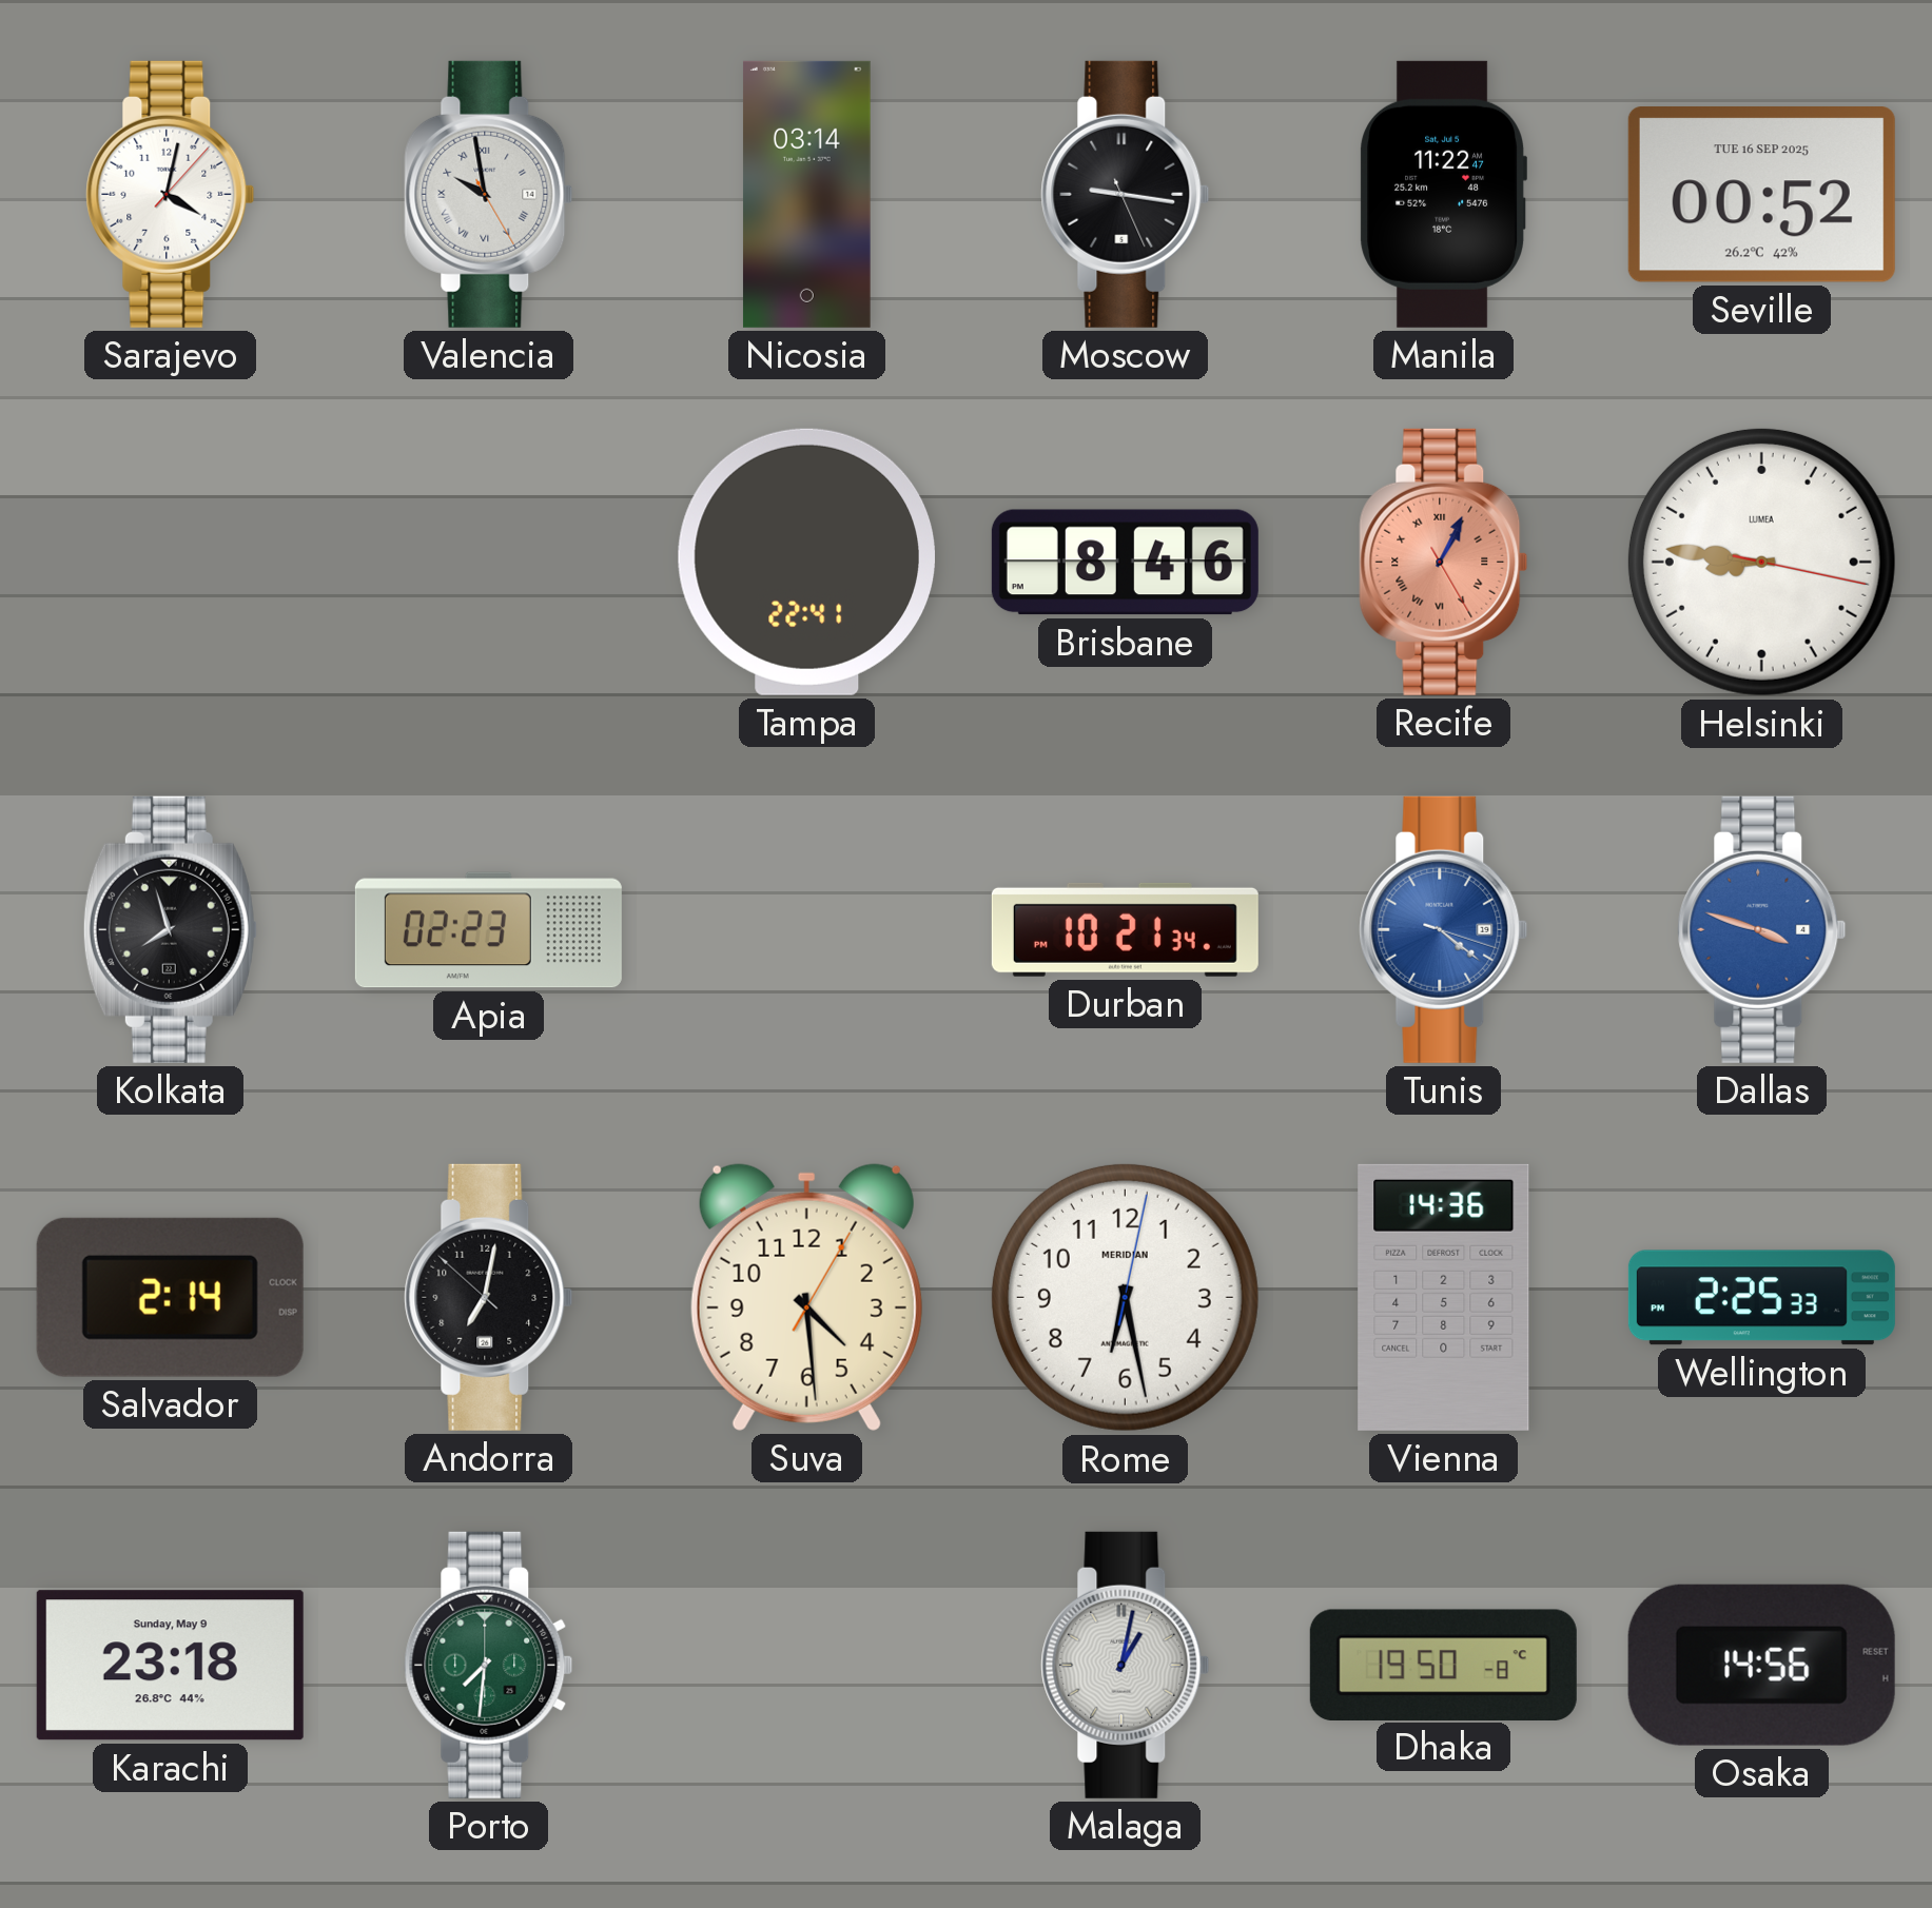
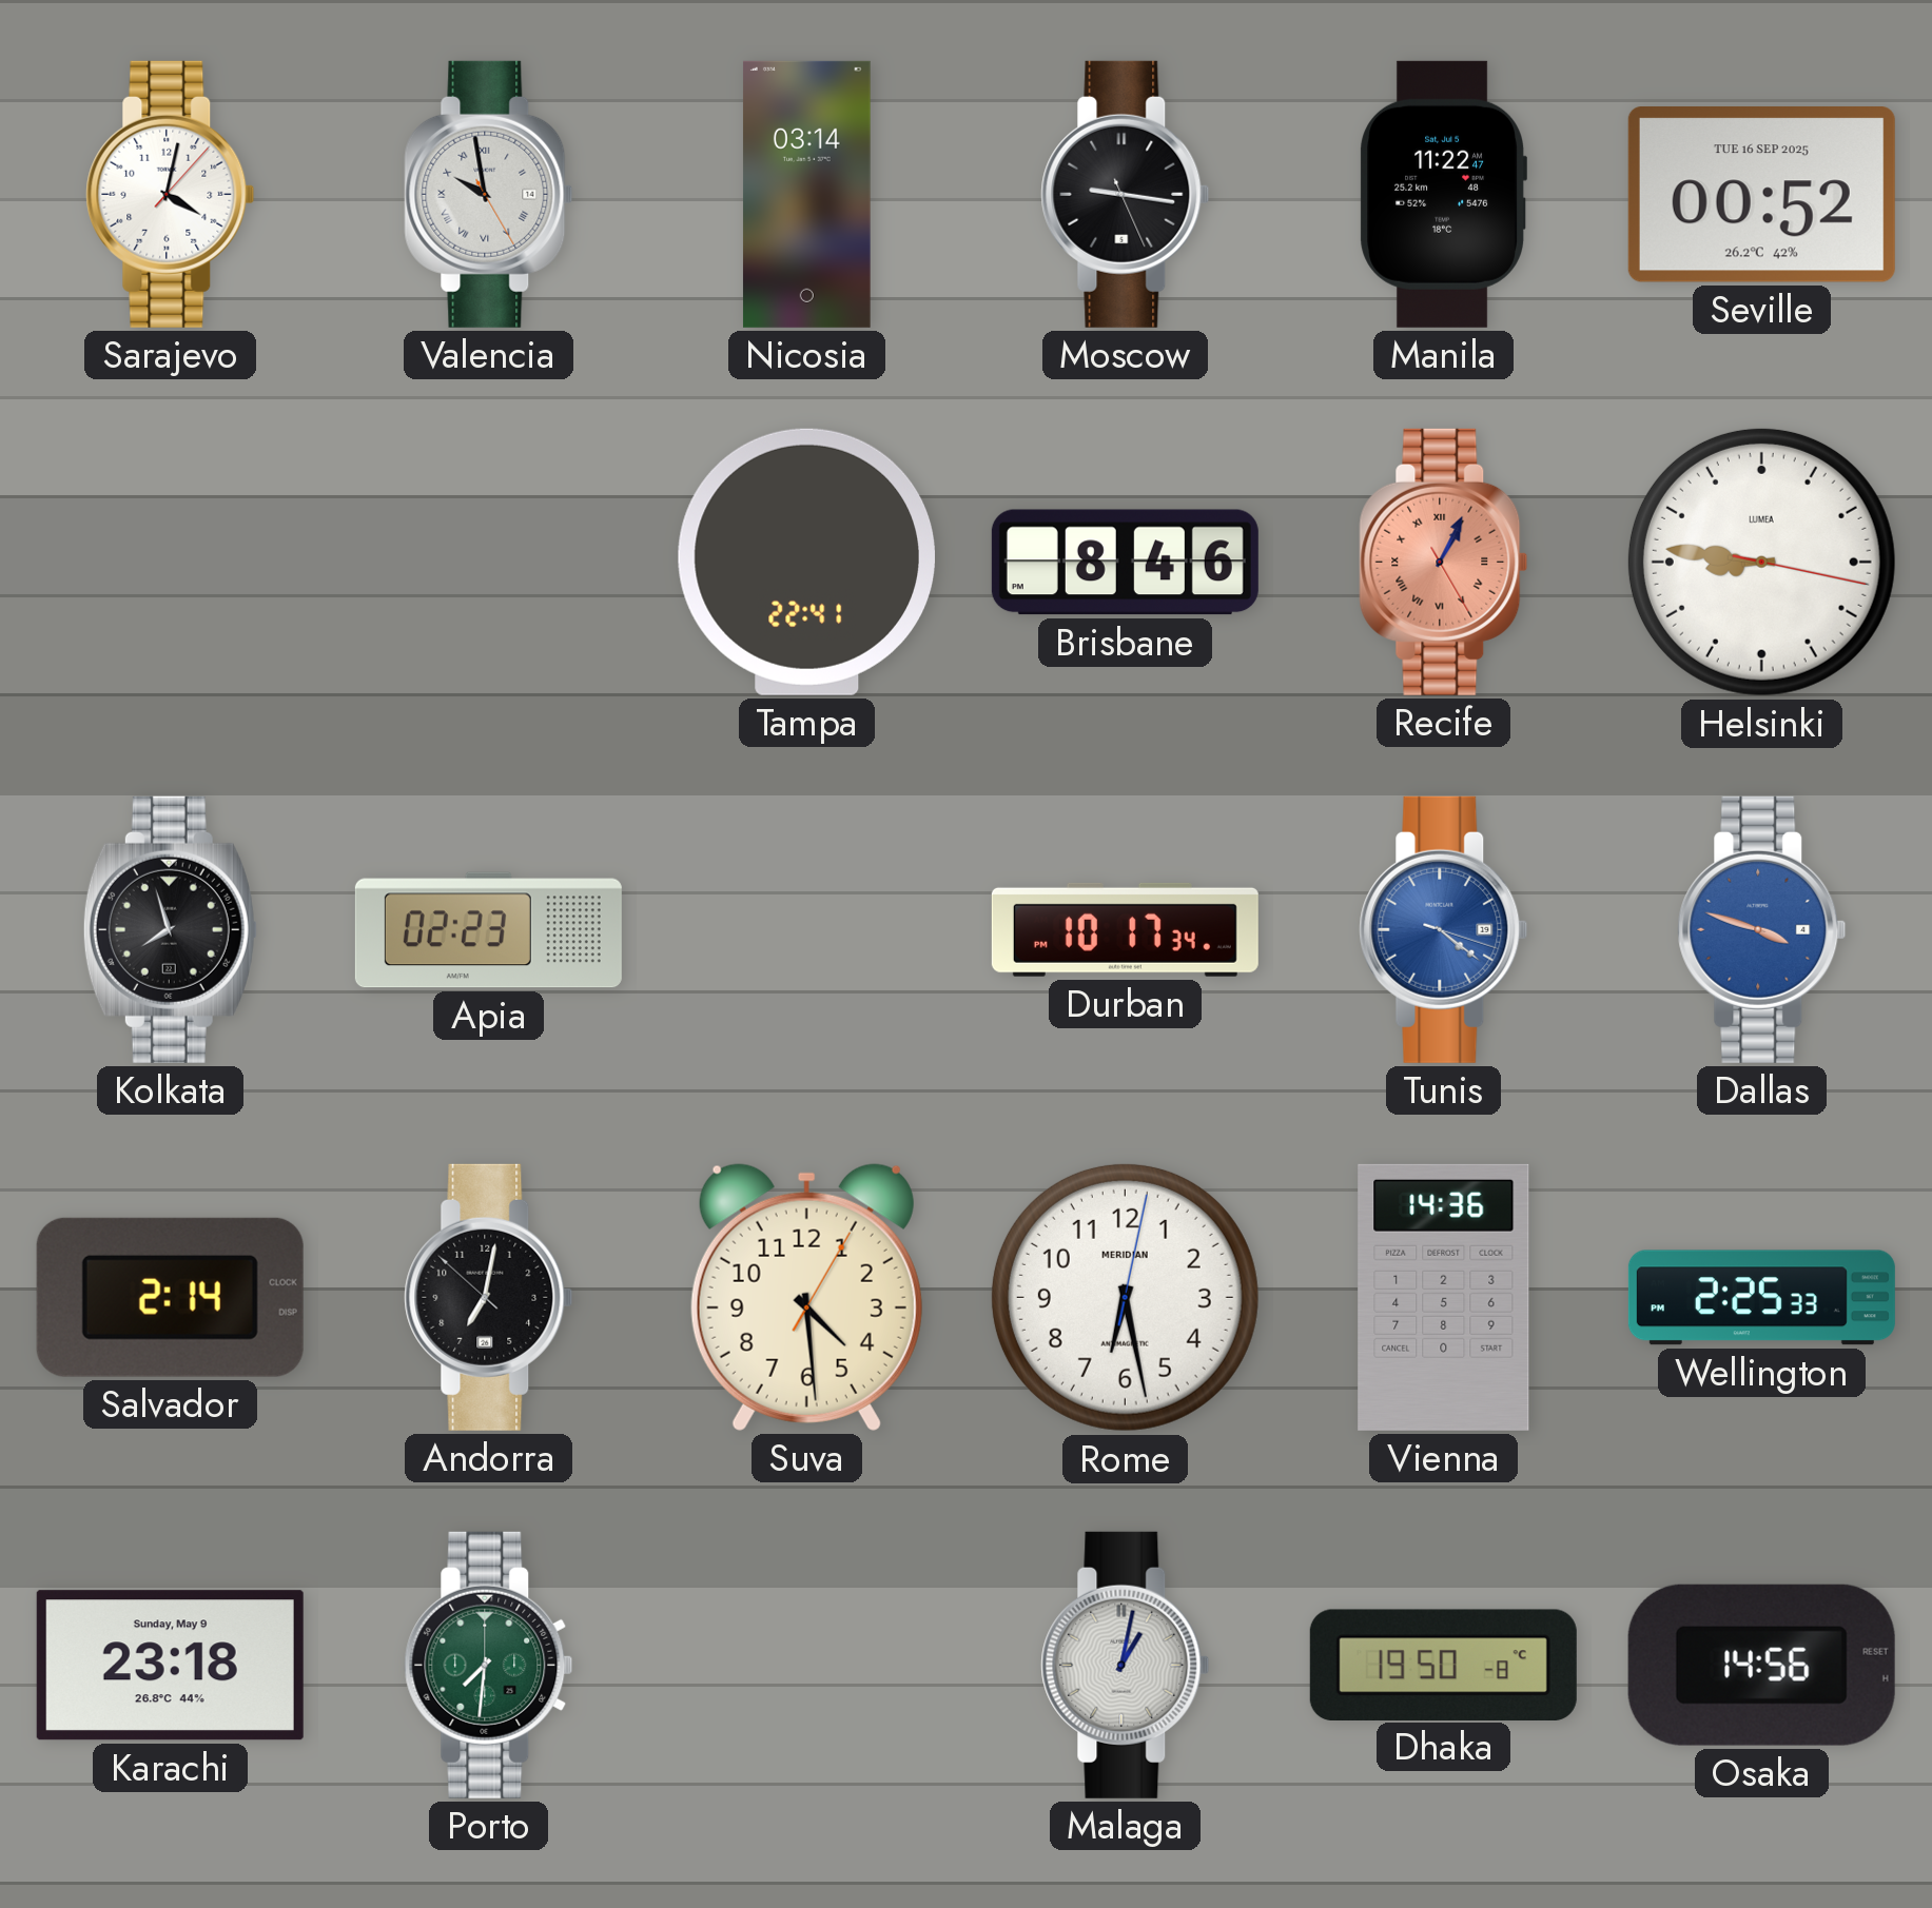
Durban: 10:21 -> 10:17
